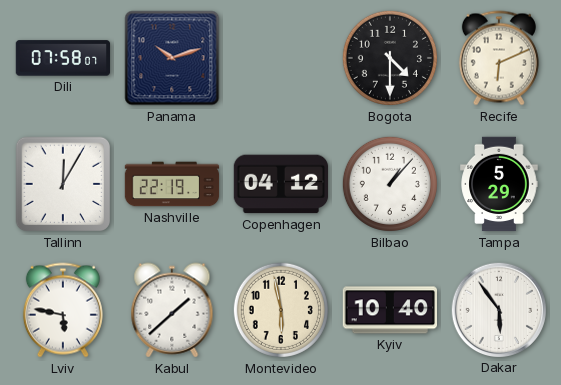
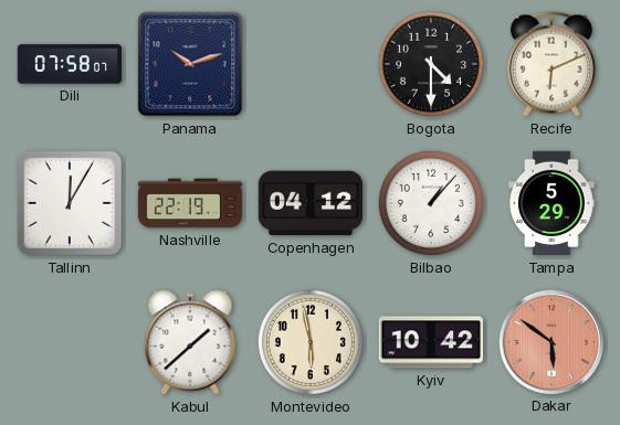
Lviv: 5:47 -> none
Kyiv: 10:40 -> 10:42
Dakar: 5:54 -> 5:51
Dakar dial: white -> salmon
